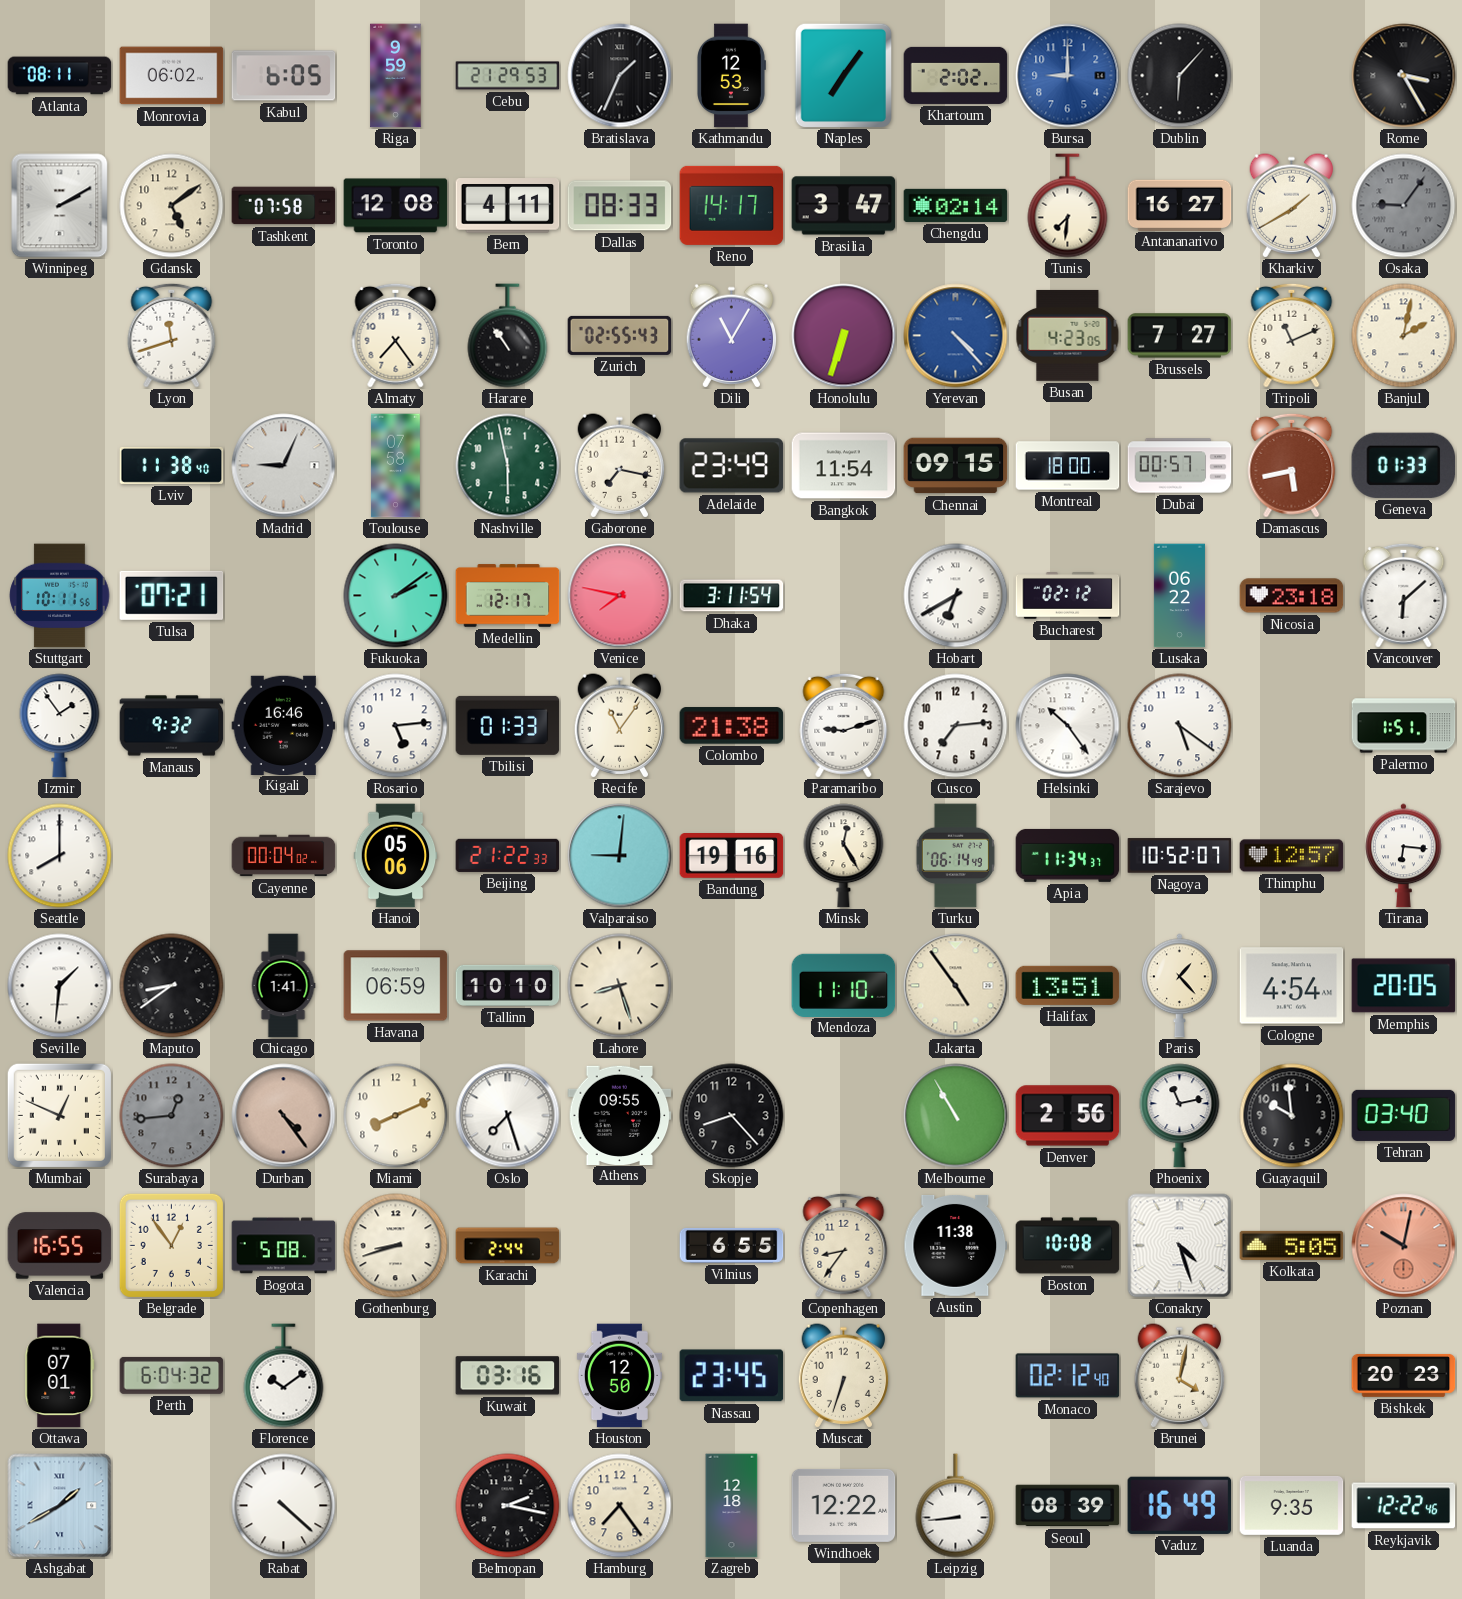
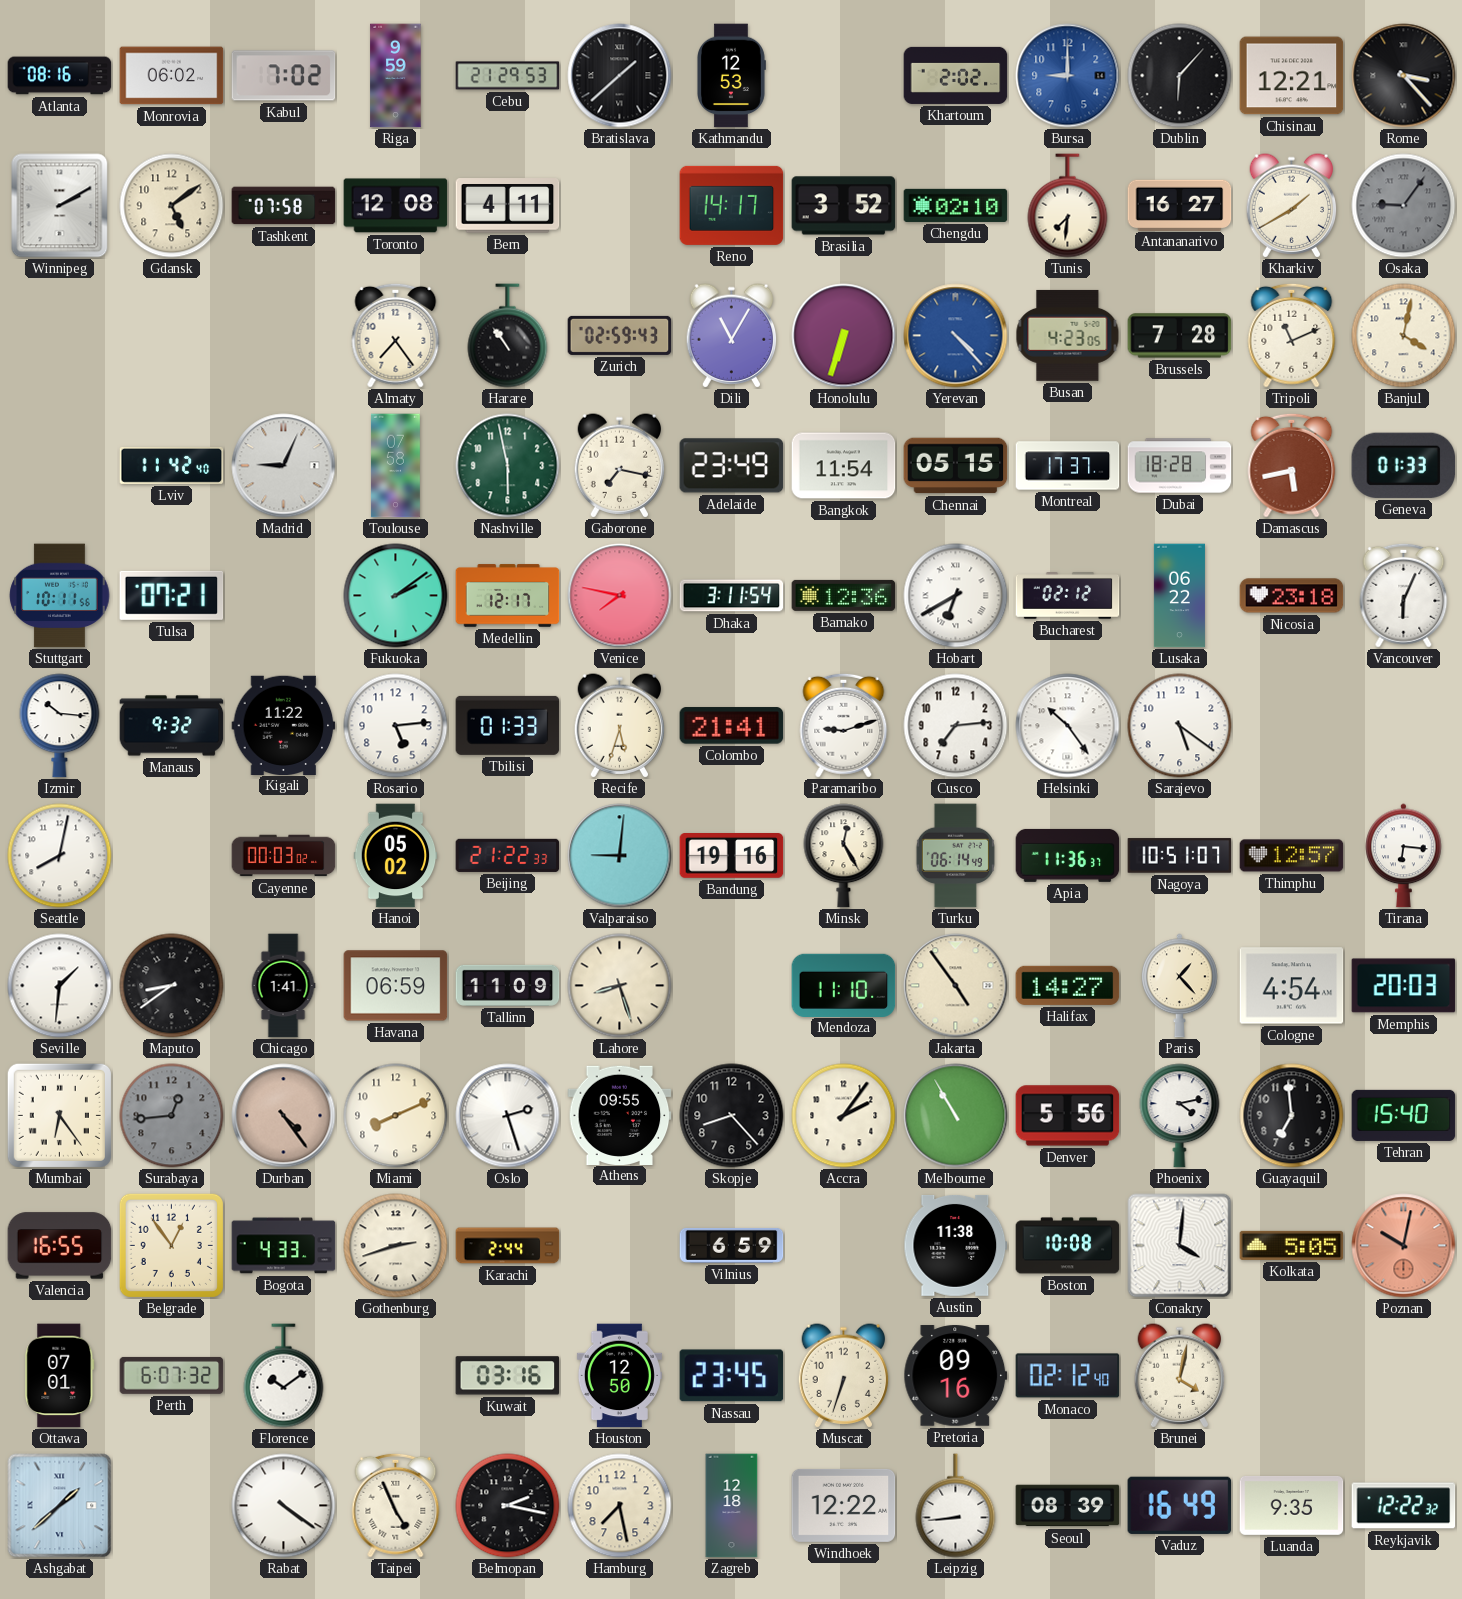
Atlanta: 08:11 -> 08:16
Kabul: 6:05 -> 7:02
Bratislava: 1:34 -> 1:38
Naples: 7:06 -> none
Chisinau: none -> 12:21
Rome: 3:25 -> 3:23
Dallas: 08:33 -> none
Brasilia: 3:47 -> 3:52
Chengdu: 02:14 -> 02:10
Lyon: 11:42 -> none
Zurich: 02:55 -> 02:59
Brussels: 7:27 -> 7:28
Banjul: 2:02 -> 4:02
Lviv: 11:38 -> 11:42
Chennai: 09:15 -> 05:15
Montreal: 18:00 -> 17:37
Dubai: 00:57 -> 18:28
Bamako: none -> 12:36
Vancouver: 6:08 -> 6:04
Izmir: 1:54 -> 10:16
Kigali: 16:46 -> 11:22
Recife: 11:06 -> 5:33
Colombo: 21:38 -> 21:41
Palermo: 1:51 -> none
Seattle: 8:00 -> 8:02
Cayenne: 00:04 -> 00:03
Hanoi: 05:06 -> 05:02
Apia: 11:34 -> 11:36
Nagoya: 10:52 -> 10:51
Tallinn: 10:10 -> 11:09
Halifax: 13:51 -> 14:27
Memphis: 20:05 -> 20:03
Mumbai: 12:49 -> 6:24
Oslo: 7:27 -> 2:27
Accra: none -> 2:06
Denver: 2:56 -> 5:56
Phoenix: 11:13 -> 4:13
Guayaquil: 9:59 -> 6:59
Tehran: 03:40 -> 15:40
Bogota: 5:08 -> 4:33
Gothenburg: 8:42 -> 2:42
Vilnius: 6:55 -> 6:59
Copenhagen: 8:36 -> none
Conakry: 4:27 -> 4:01
Perth: 6:04 -> 6:07
Pretoria: none -> 09:16
Bishkek: 20:23 -> none
Ashgabat: 1:40 -> 1:38
Rabat: 4:22 -> 4:21
Taipei: none -> 4:56
Hamburg: 7:24 -> 7:28
Reykjavik: 12:22:46 -> 12:22:32
